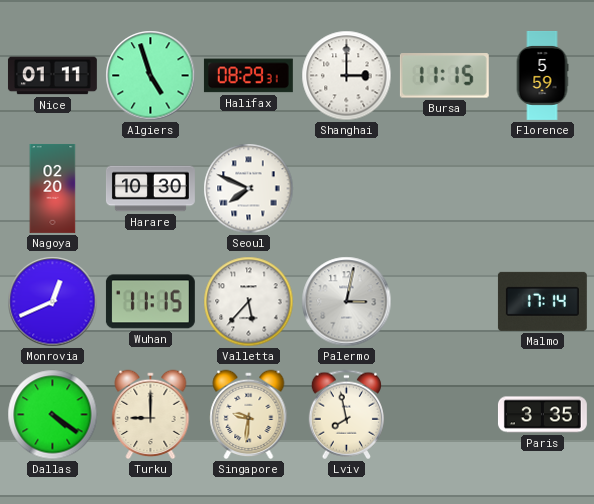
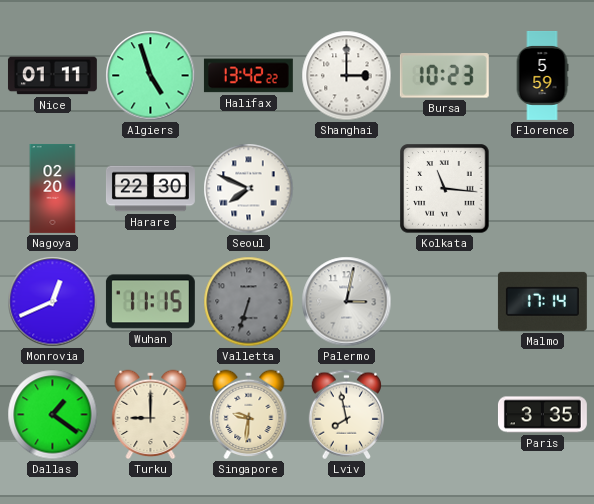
Halifax: 08:29 -> 13:42
Bursa: 11:15 -> 10:23
Harare: 10:30 -> 22:30
Kolkata: none -> 11:16
Valletta: 5:37 -> 6:33
Valletta dial: white -> grey
Dallas: 4:21 -> 1:21
